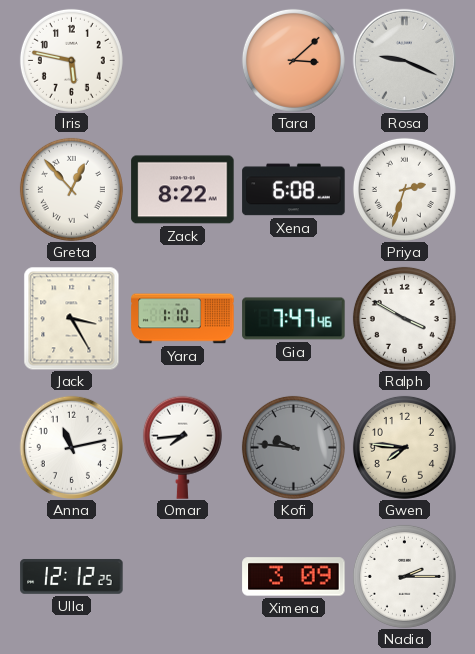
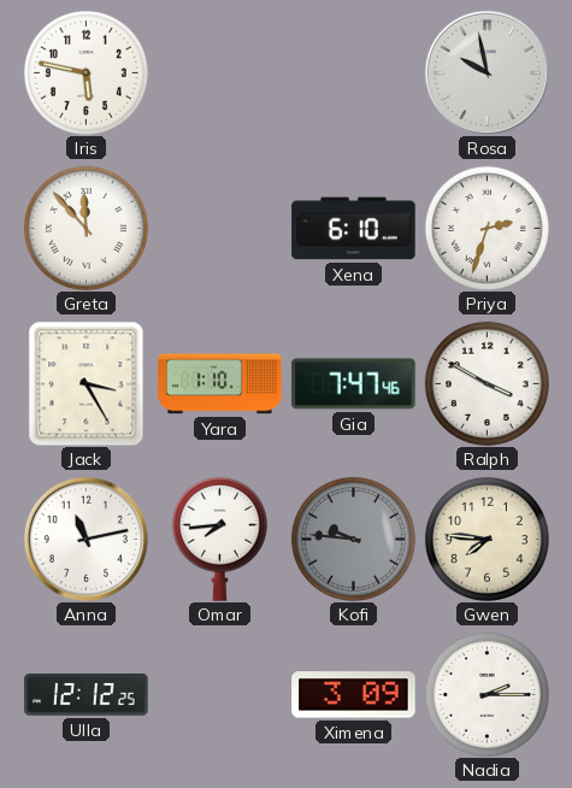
Tara: 3:08 -> none
Rosa: 9:19 -> 9:58
Greta: 12:53 -> 11:53
Zack: 8:22 -> none
Xena: 6:08 -> 6:10
